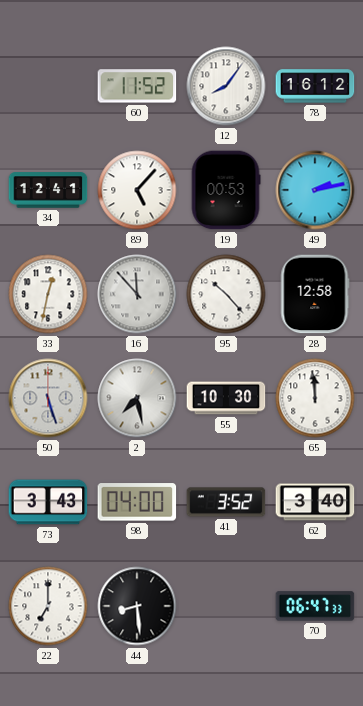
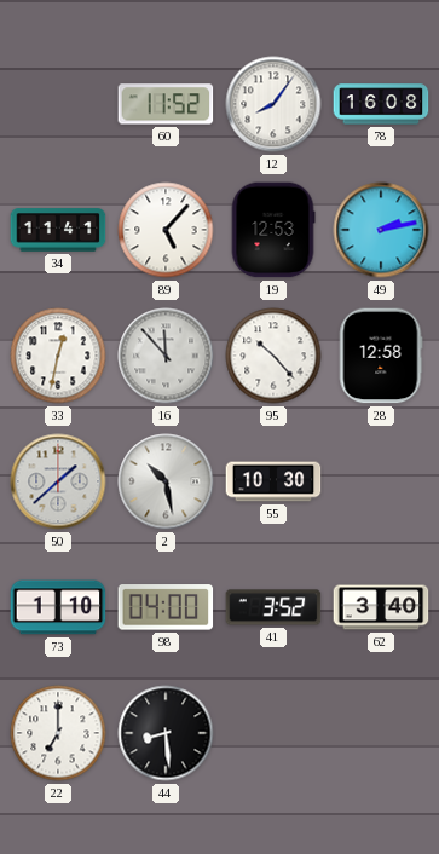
78: 16:12 -> 16:08
34: 12:41 -> 11:41
19: 00:53 -> 12:53
50: 5:27 -> 1:38
2: 7:28 -> 10:28
65: 11:59 -> none
73: 3:43 -> 1:10
70: 06:47 -> none
